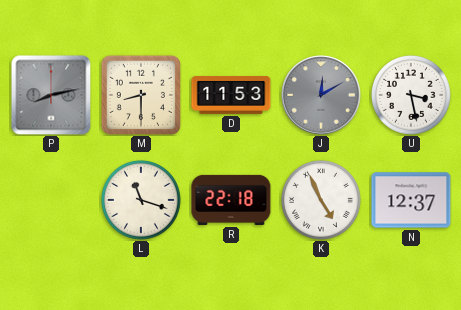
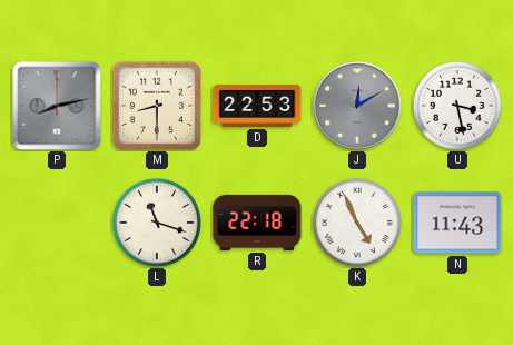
D: 11:53 -> 22:53
N: 12:37 -> 11:43
